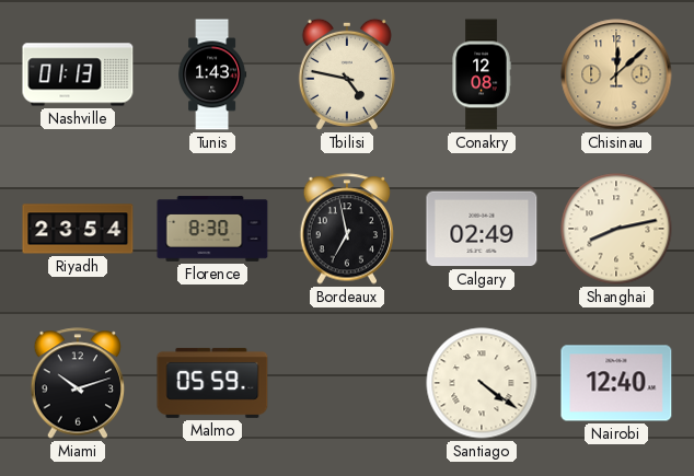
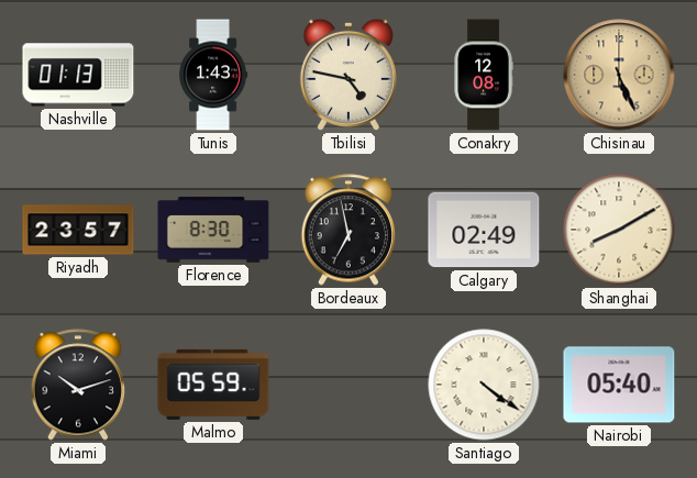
Chisinau: 12:08 -> 5:26
Riyadh: 23:54 -> 23:57
Shanghai: 8:13 -> 8:10
Nairobi: 12:40 -> 05:40
